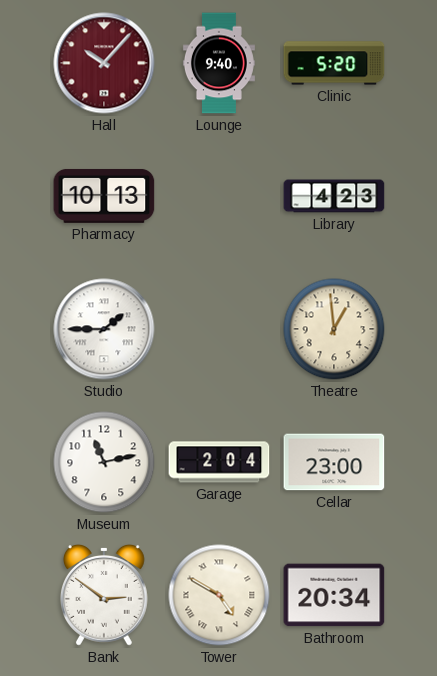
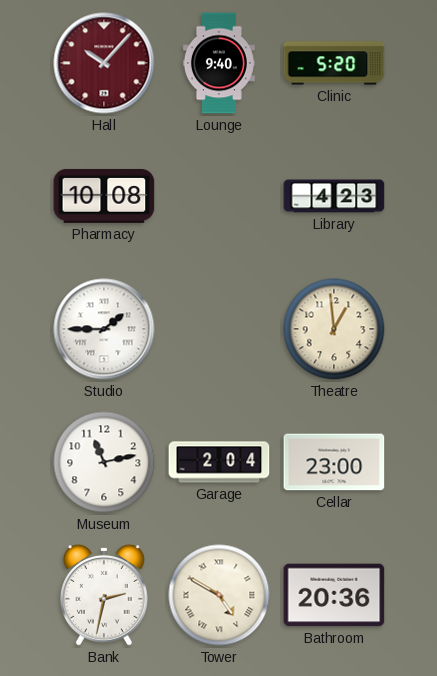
Pharmacy: 10:13 -> 10:08
Bank: 2:51 -> 2:32
Bathroom: 20:34 -> 20:36
